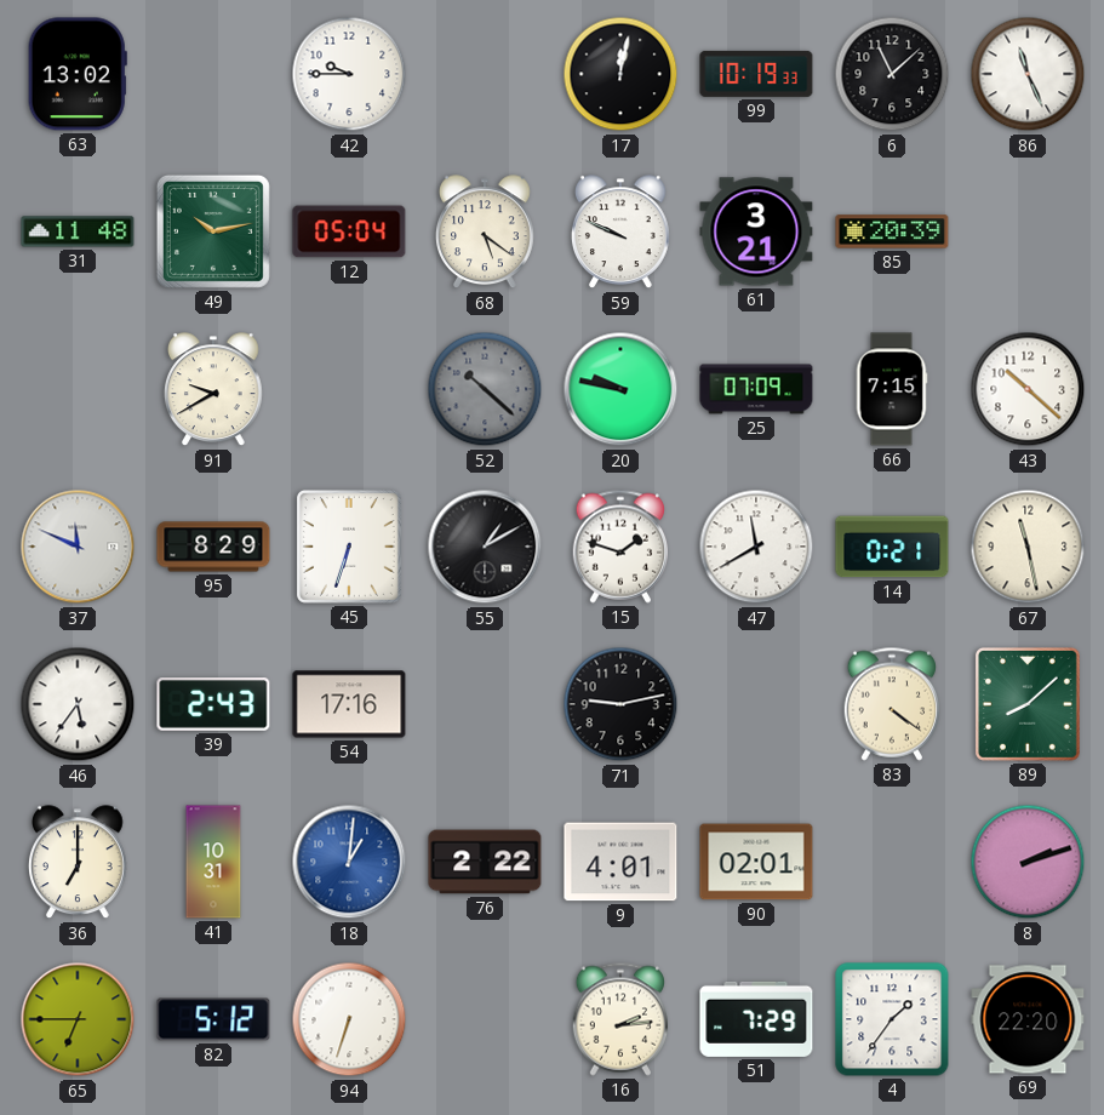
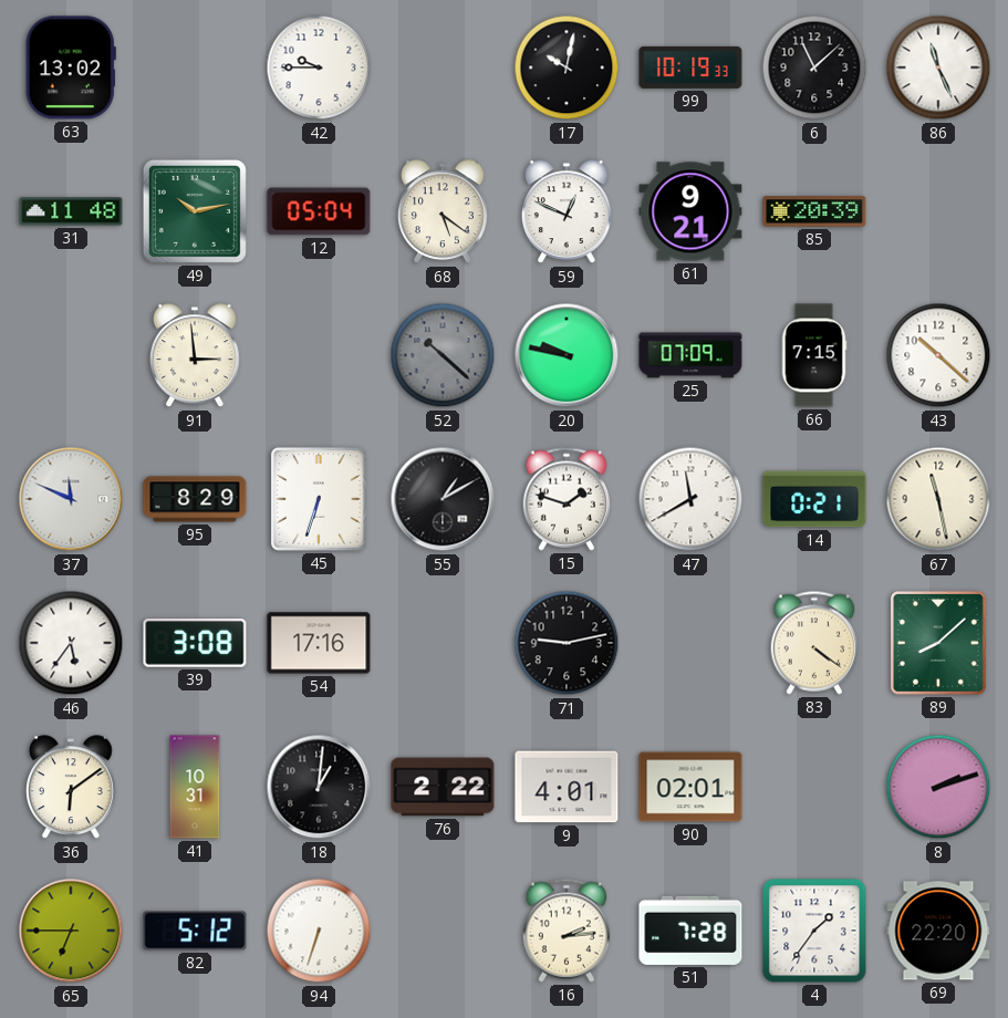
17: 12:02 -> 10:02
59: 9:49 -> 12:49
61: 3:21 -> 9:21
91: 9:40 -> 2:59
39: 2:43 -> 3:08
36: 7:00 -> 6:09
18 dial: blue -> black
51: 7:29 -> 7:28
